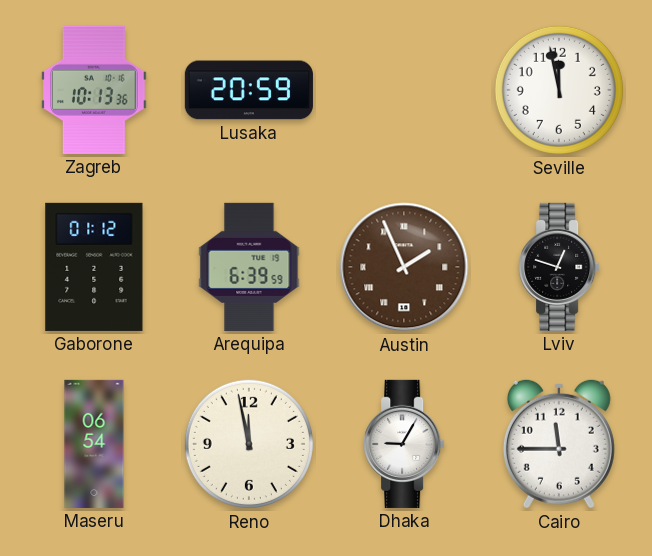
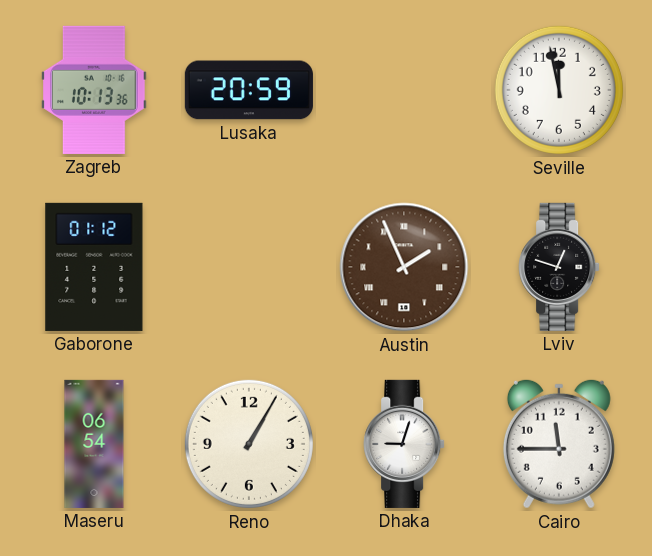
Arequipa: 6:39 -> none
Reno: 11:58 -> 1:05
Dhaka: 9:05 -> 9:03
